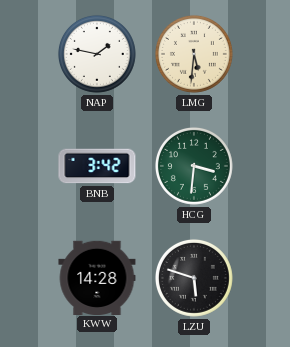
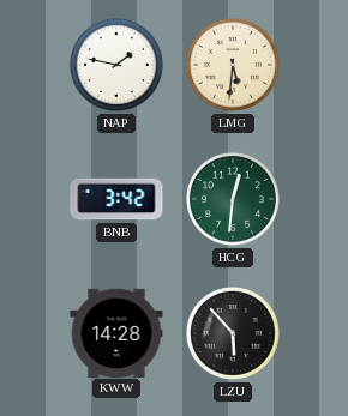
HCG: 3:31 -> 12:31
LZU: 5:48 -> 5:53
